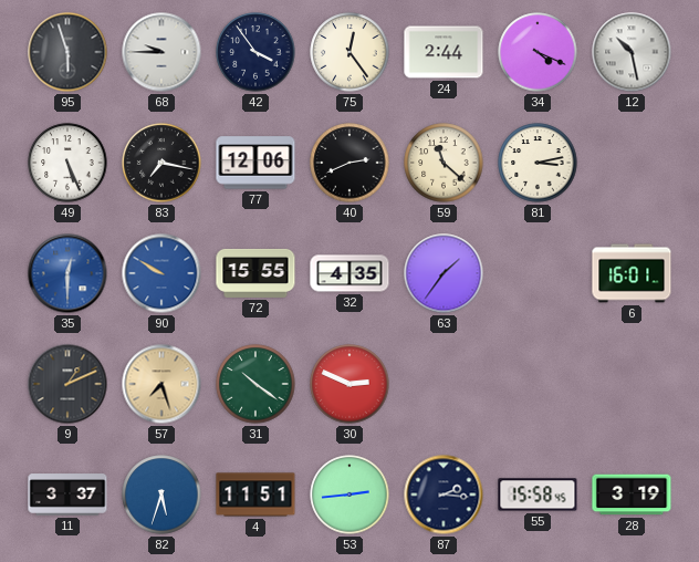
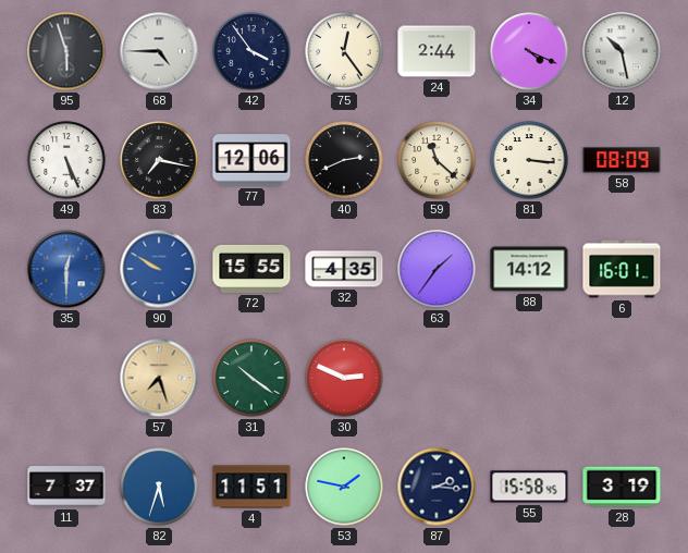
68: 9:45 -> 4:45
81: 3:13 -> 3:16
58: none -> 08:09
88: none -> 14:12
9: 1:11 -> none
11: 3:37 -> 7:37
53: 2:44 -> 1:47
